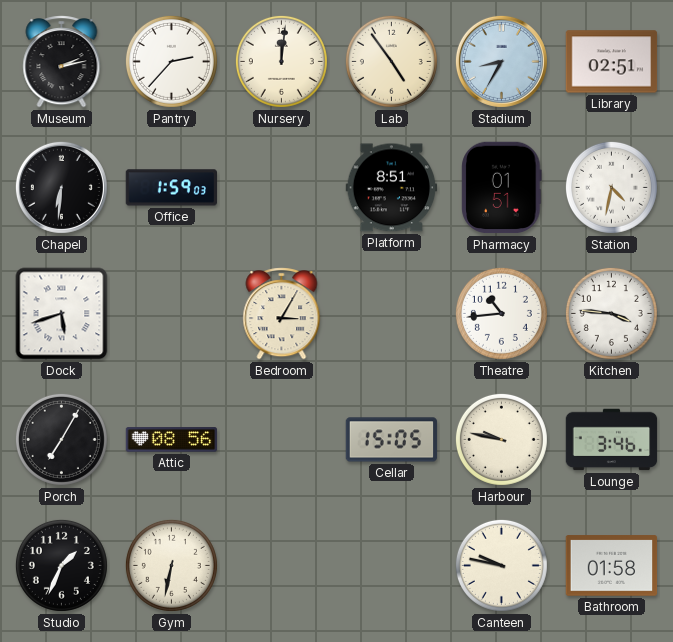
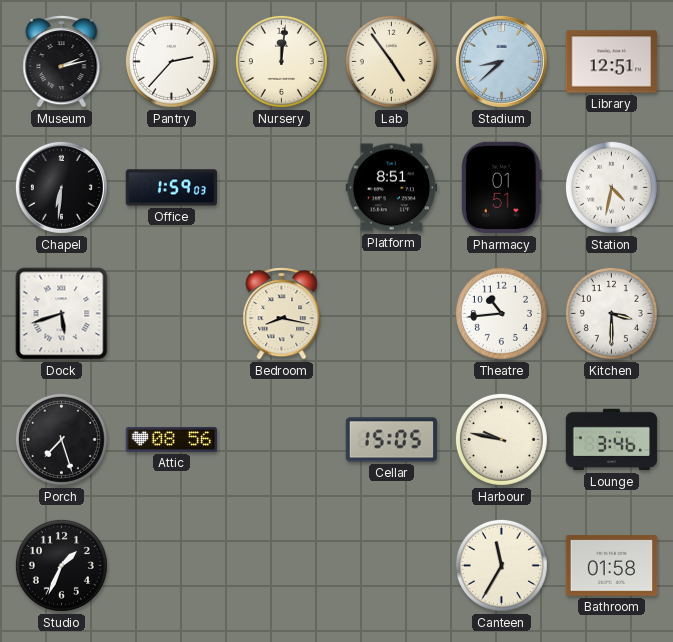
Stadium: 8:35 -> 8:38
Library: 02:51 -> 12:51
Bedroom: 3:05 -> 8:17
Kitchen: 3:46 -> 3:30
Porch: 7:05 -> 7:27
Gym: 6:32 -> none
Canteen: 9:47 -> 11:35
